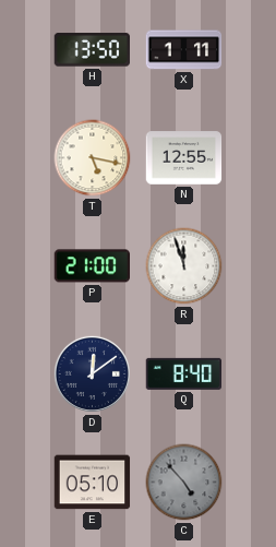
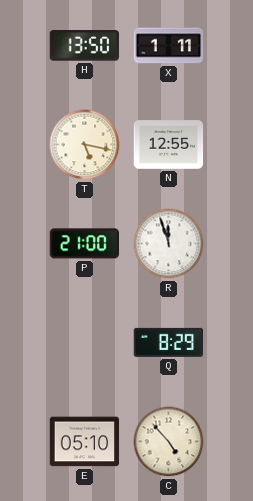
D: 12:09 -> none
Q: 8:40 -> 8:29
C dial: grey -> cream
